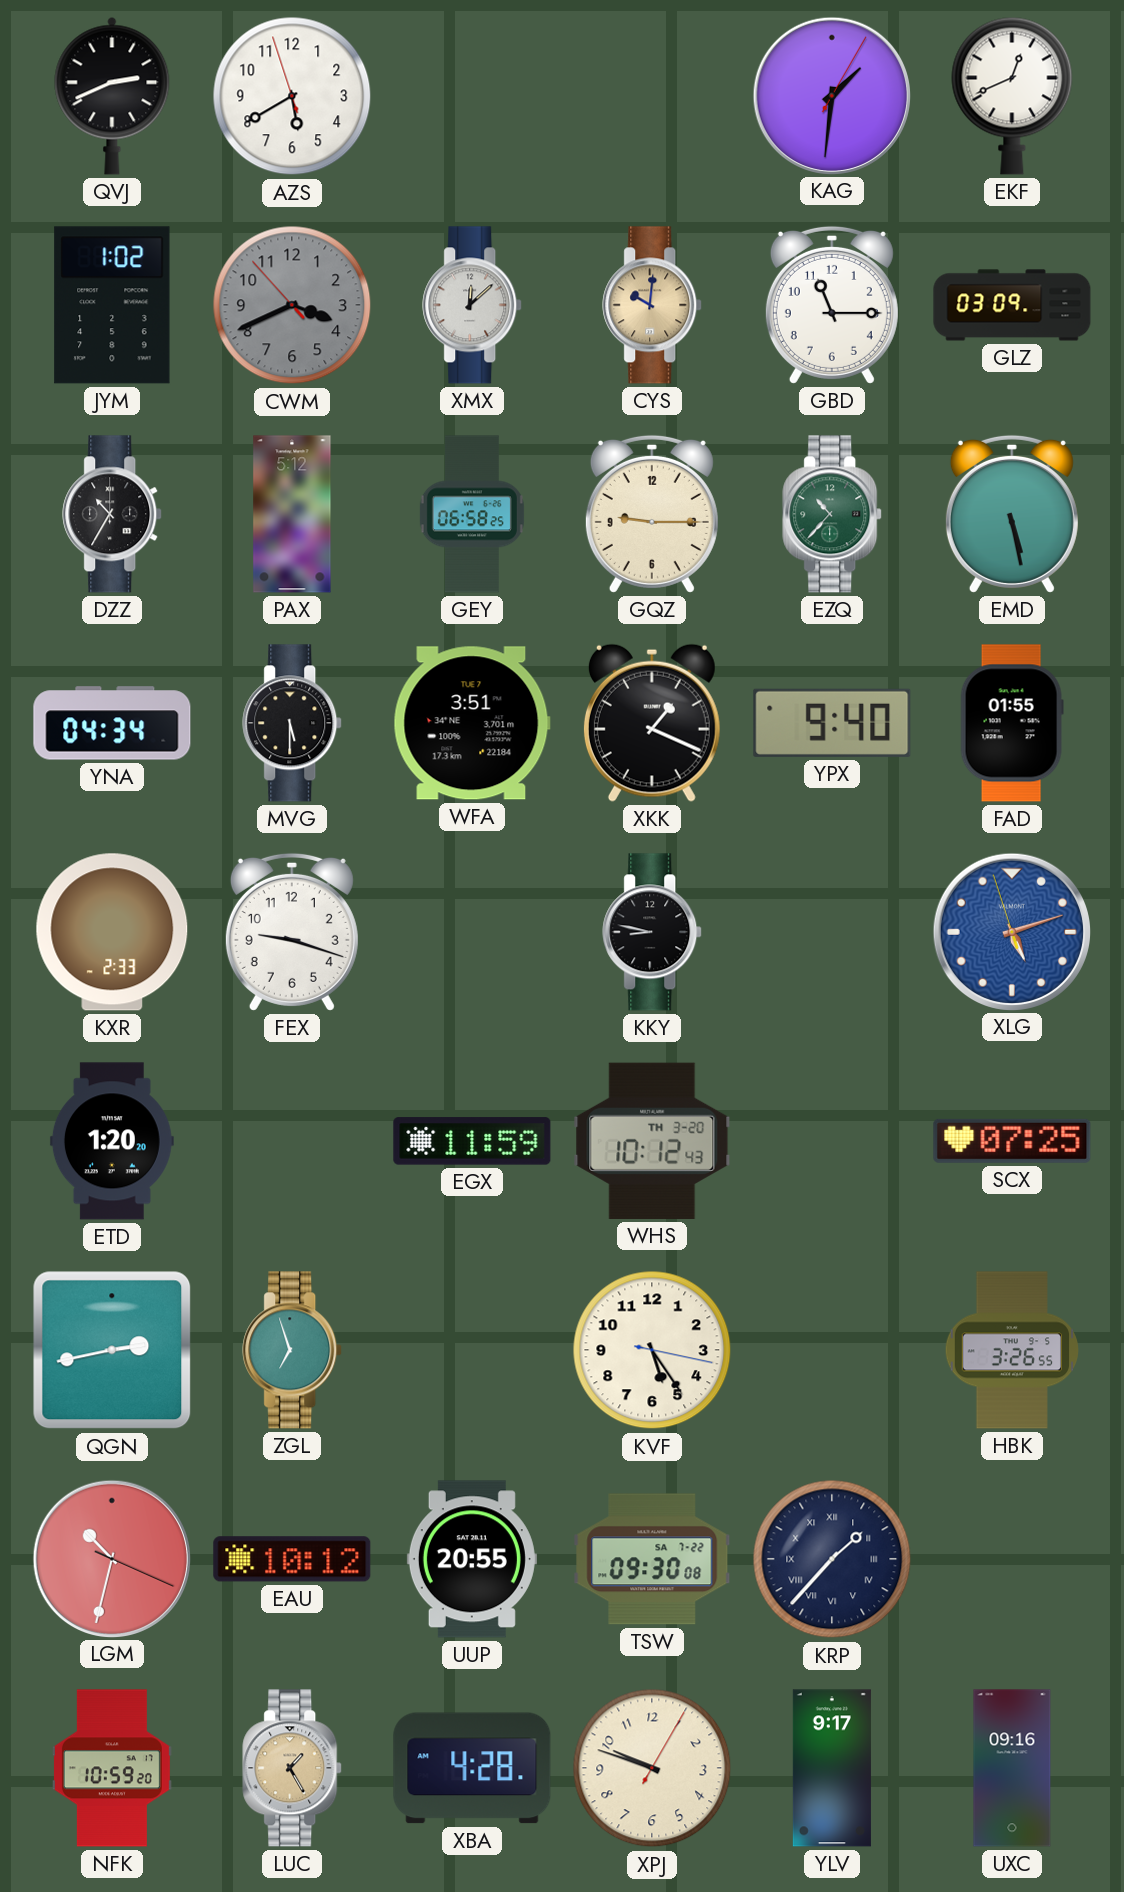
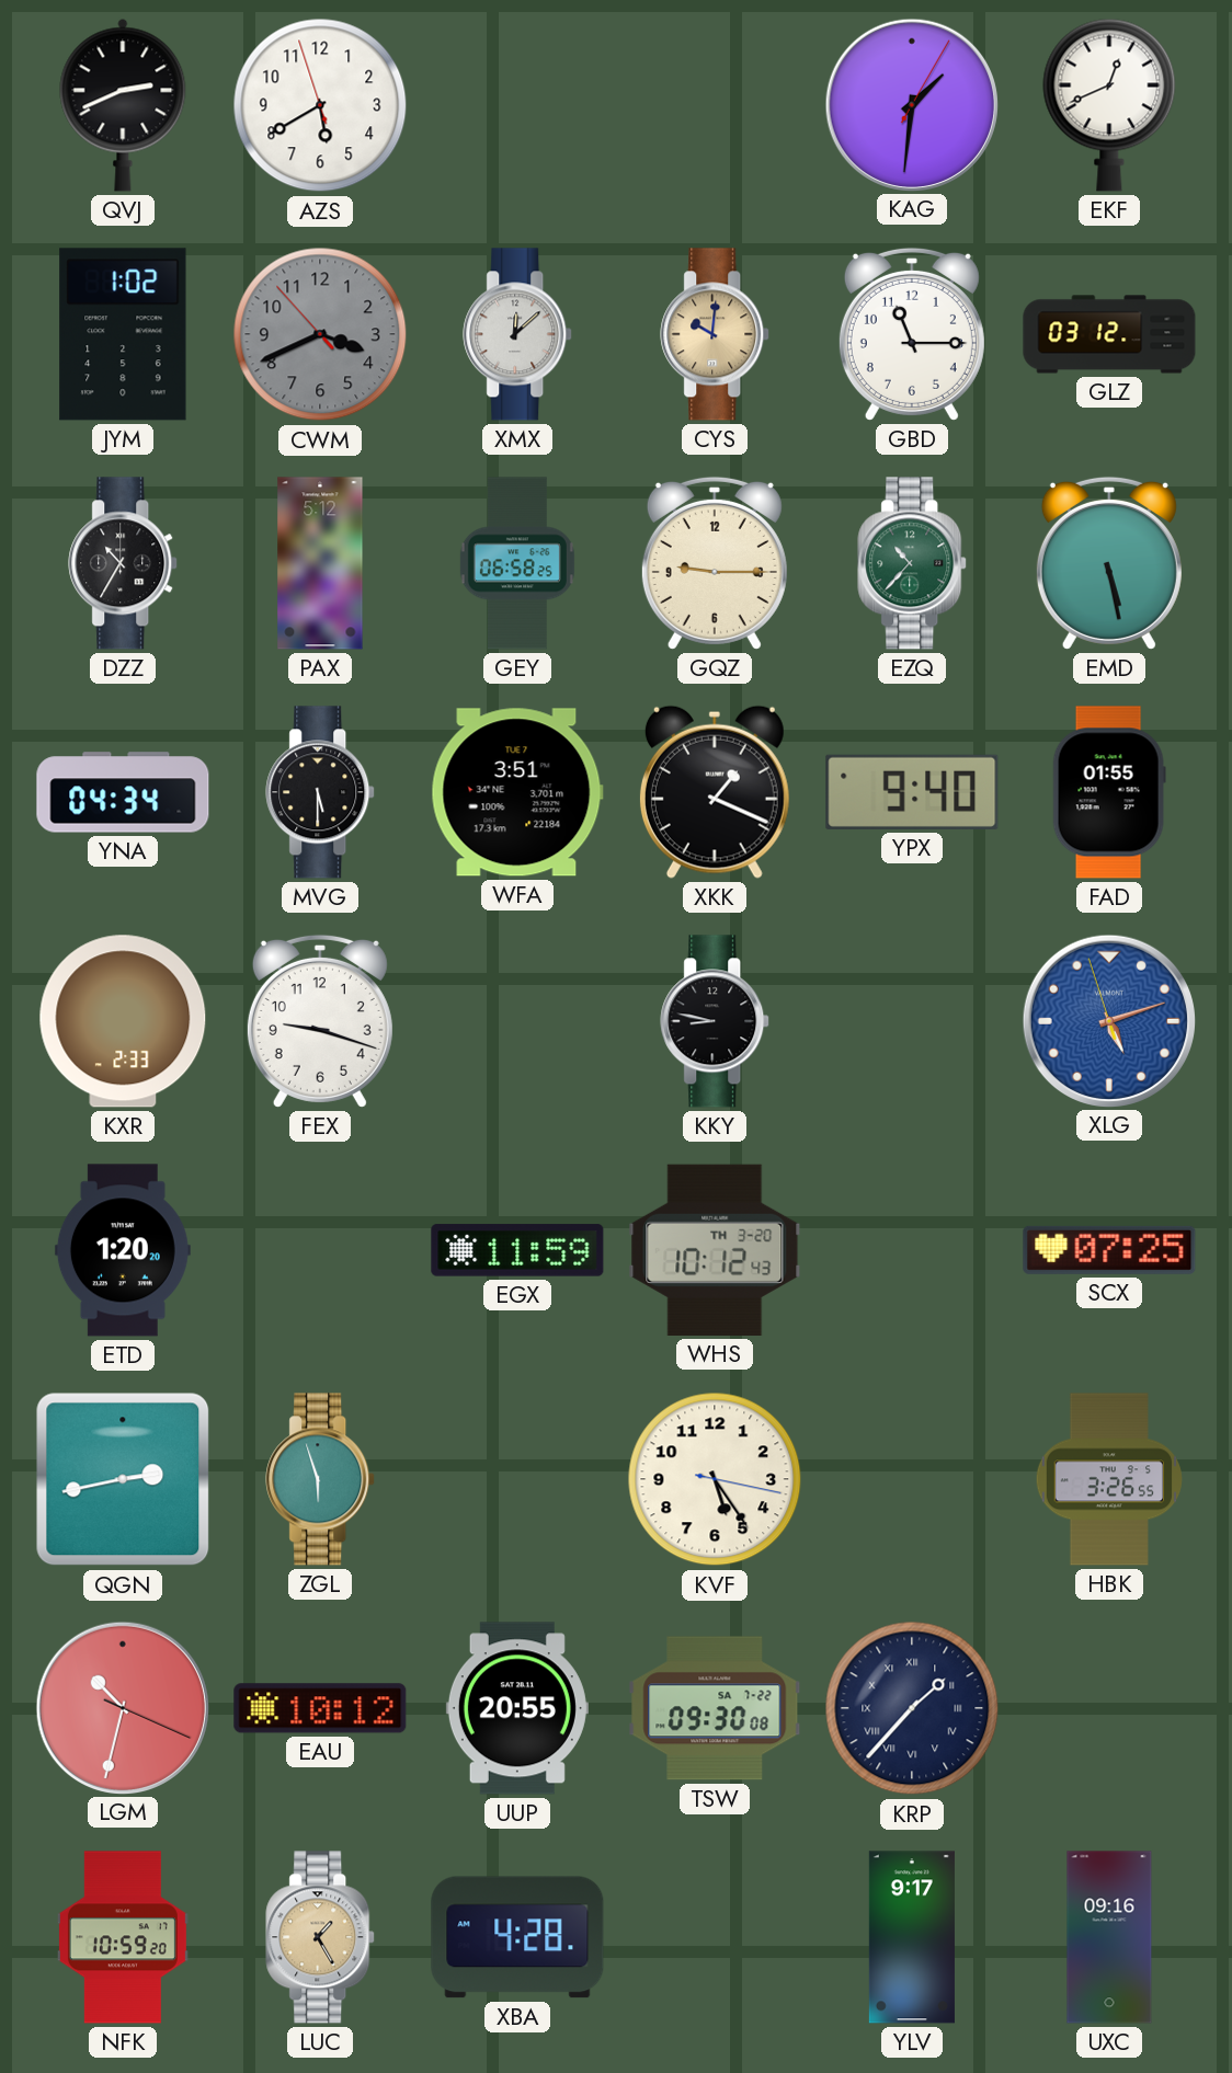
GLZ: 03:09 -> 03:12
ZGL: 6:57 -> 5:57
XPJ: 9:48 -> none
